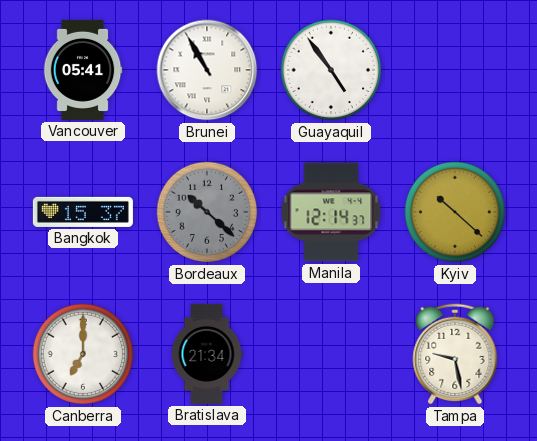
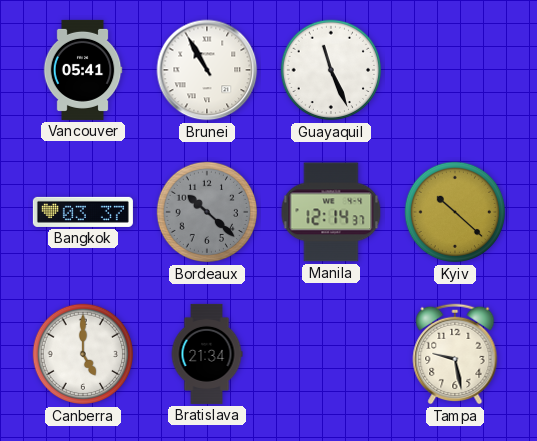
Guayaquil: 4:54 -> 11:26
Bangkok: 15:37 -> 03:37
Canberra: 7:00 -> 5:00
